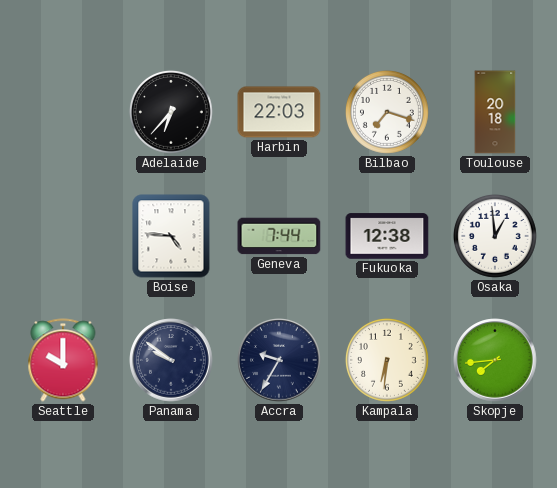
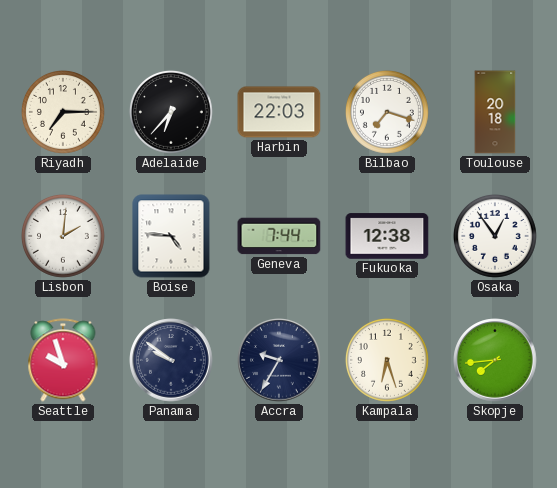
Riyadh: none -> 7:15
Lisbon: none -> 2:01
Osaka: 12:59 -> 12:54
Seattle: 10:00 -> 9:57
Kampala: 6:31 -> 6:27
